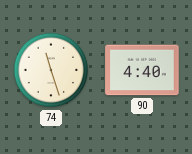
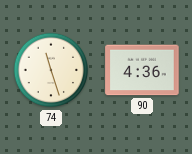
90: 4:40 -> 4:36
